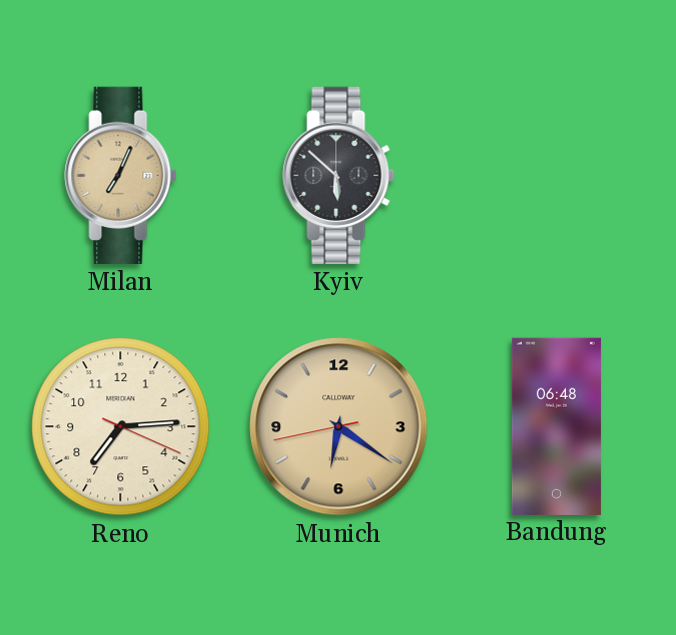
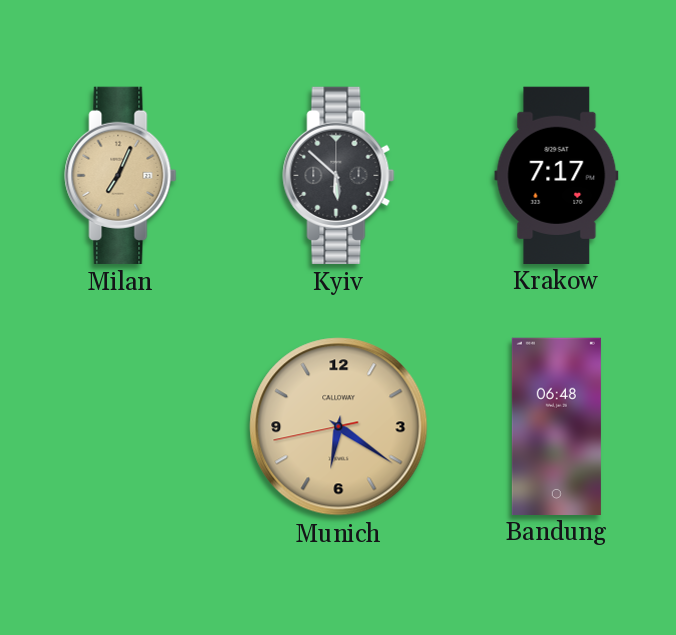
Krakow: none -> 7:17
Reno: 7:14 -> none
